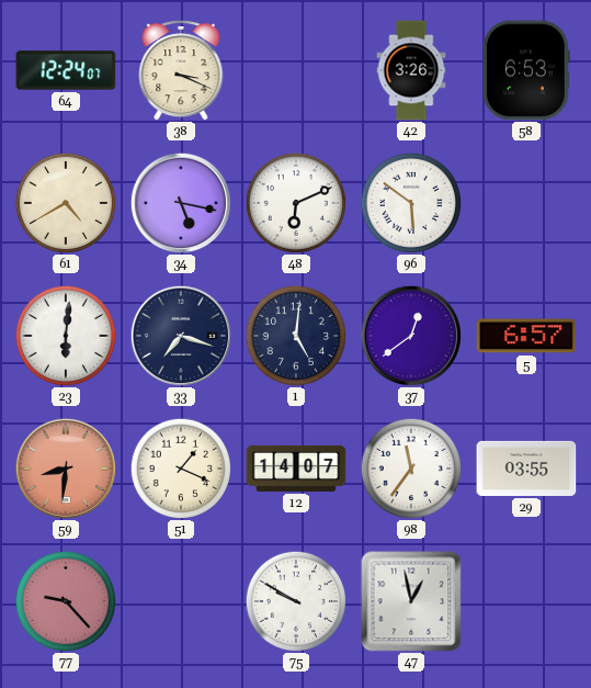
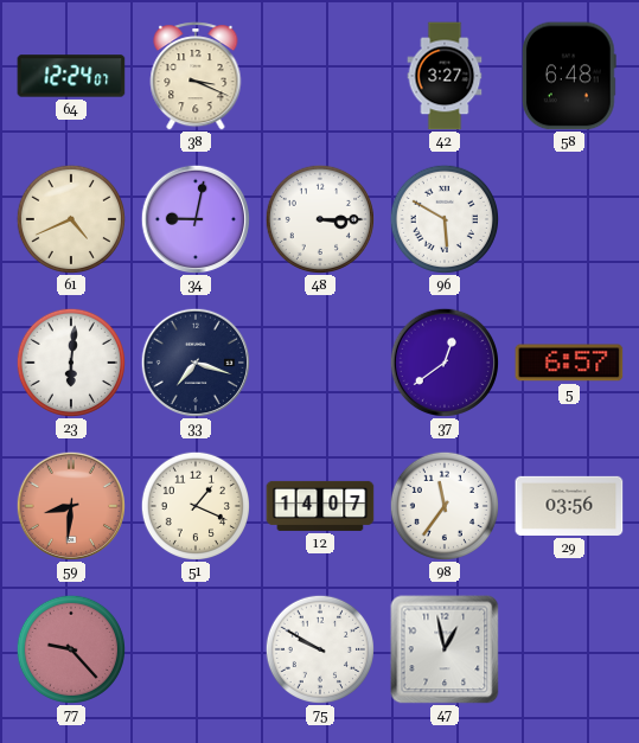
42: 3:26 -> 3:27
58: 6:53 -> 6:48
61: 4:40 -> 4:41
34: 5:17 -> 9:02
48: 6:11 -> 3:15
96: 5:51 -> 5:50
1: 5:01 -> none
29: 03:55 -> 03:56
